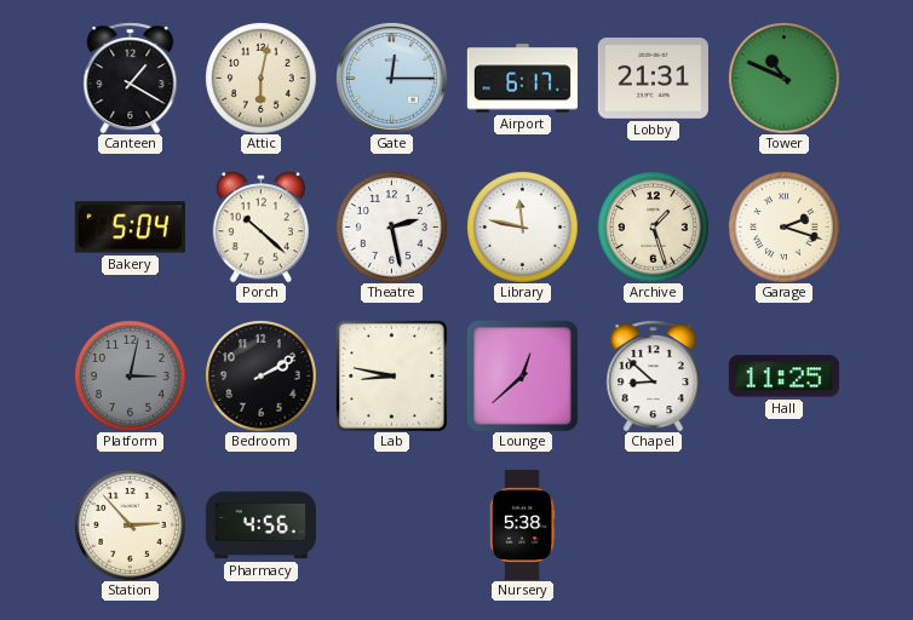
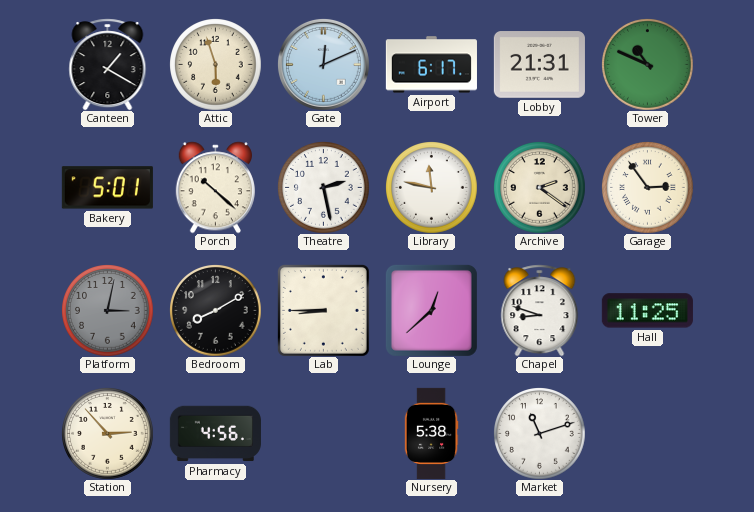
Attic: 6:02 -> 5:57
Gate: 12:15 -> 12:11
Bakery: 5:04 -> 5:01
Archive: 1:27 -> 2:21
Garage: 2:18 -> 2:54
Bedroom: 2:10 -> 8:10
Lab: 8:47 -> 8:45
Chapel: 8:52 -> 8:48
Market: none -> 11:12
